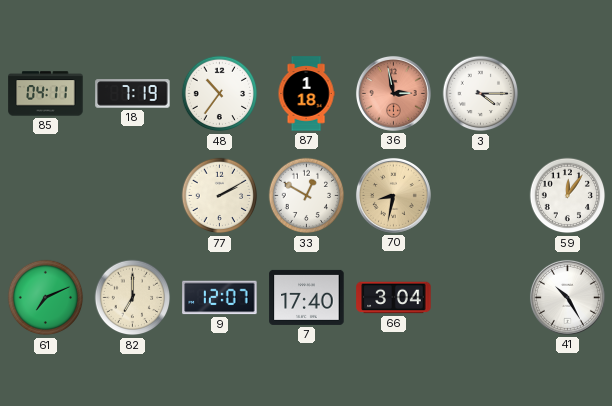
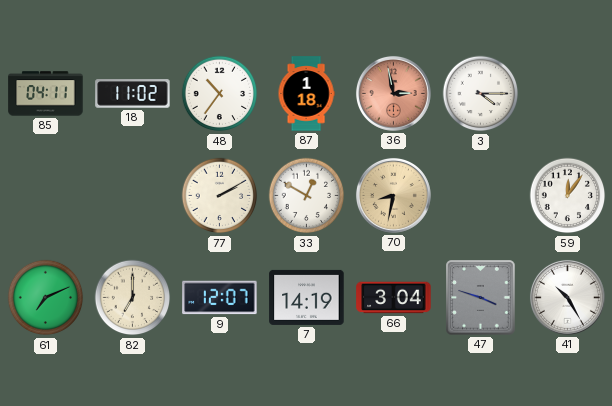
18: 7:19 -> 11:02
7: 17:40 -> 14:19
47: none -> 3:48
